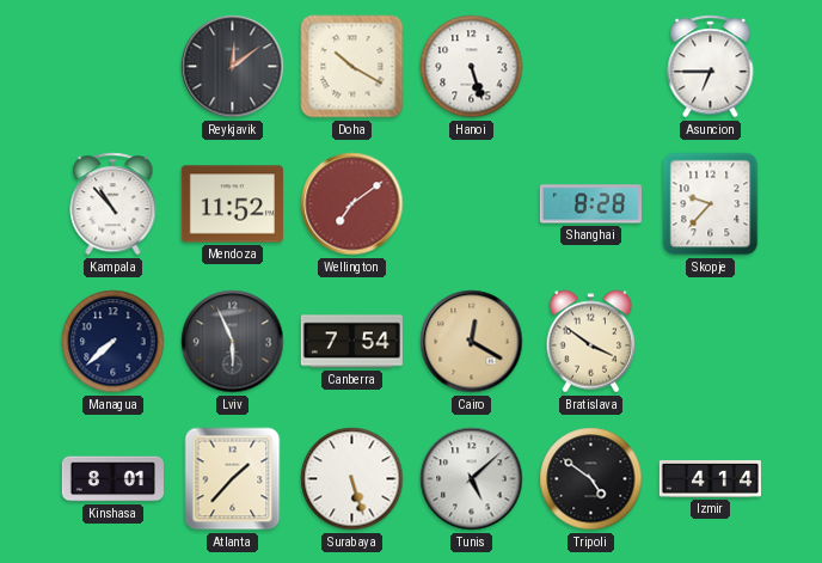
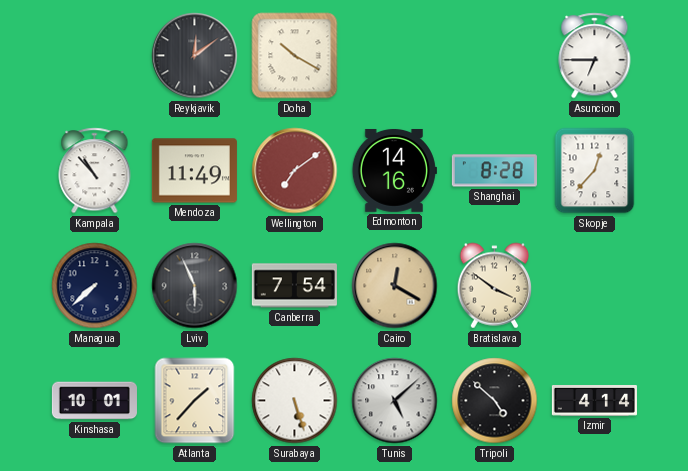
Hanoi: 5:27 -> none
Mendoza: 11:52 -> 11:49
Edmonton: none -> 14:16
Skopje: 9:37 -> 12:37
Kinshasa: 8:01 -> 10:01
Tripoli: 4:51 -> 4:52
